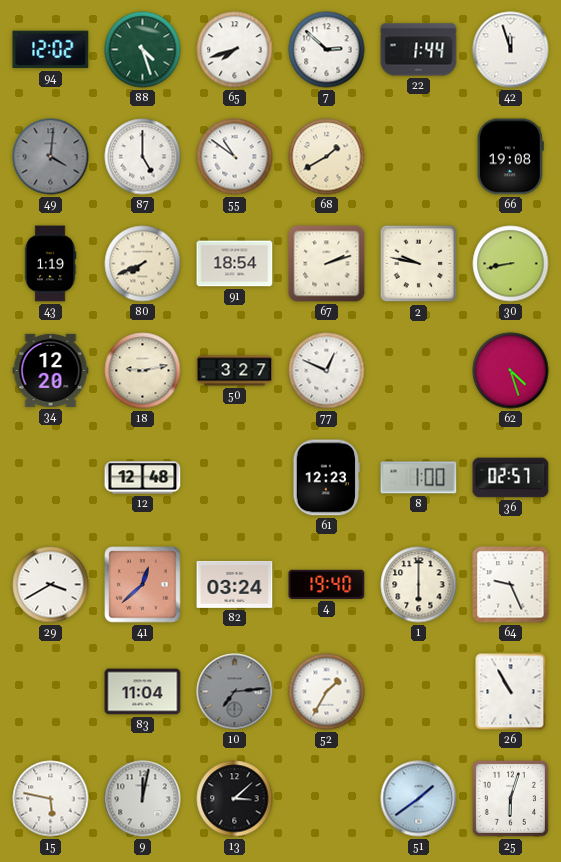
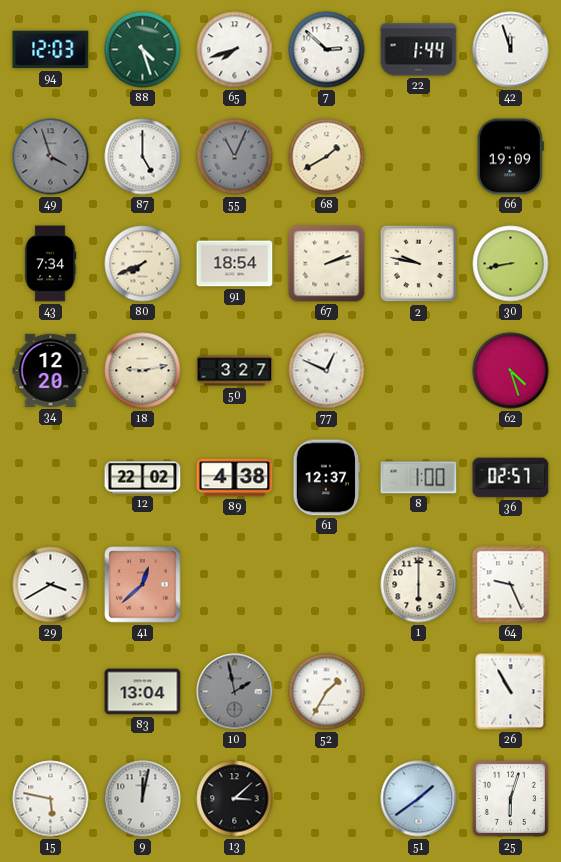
94: 12:02 -> 12:03
49: 4:01 -> 3:57
55: 10:51 -> 11:04
55 dial: white -> grey
66: 19:08 -> 19:09
43: 1:19 -> 7:34
12: 12:48 -> 22:02
89: none -> 4:38
61: 12:23 -> 12:37
82: 03:24 -> none
4: 19:40 -> none
83: 11:04 -> 13:04
10: 7:14 -> 1:58
